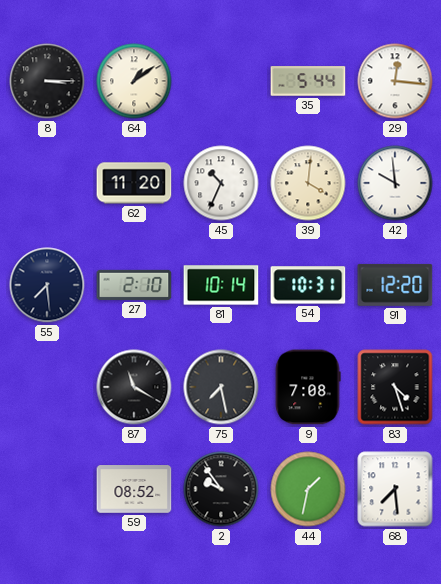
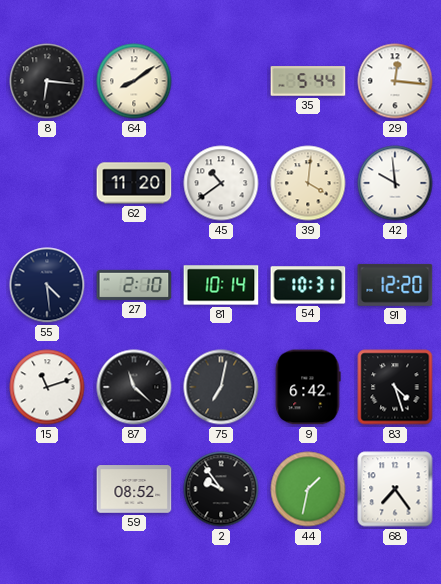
8: 3:15 -> 6:16
64: 1:09 -> 8:09
45: 10:34 -> 10:39
55: 7:29 -> 4:29
15: none -> 11:12
87: 11:20 -> 11:22
75: 7:28 -> 7:02
9: 7:08 -> 6:42
68: 7:29 -> 7:24
